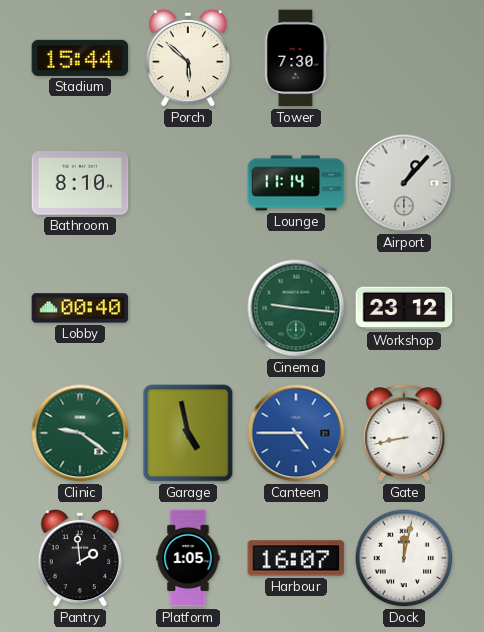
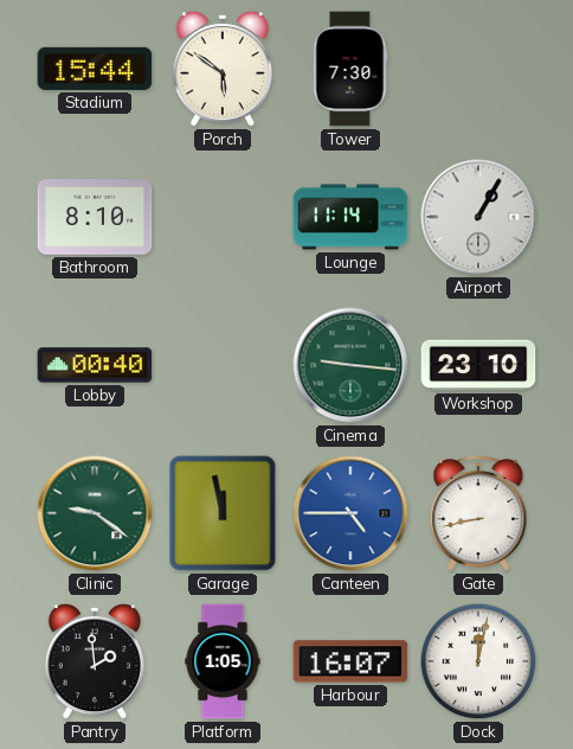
Porch: 5:52 -> 5:51
Airport: 1:07 -> 1:05
Workshop: 23:12 -> 23:10
Garage: 4:58 -> 11:58
